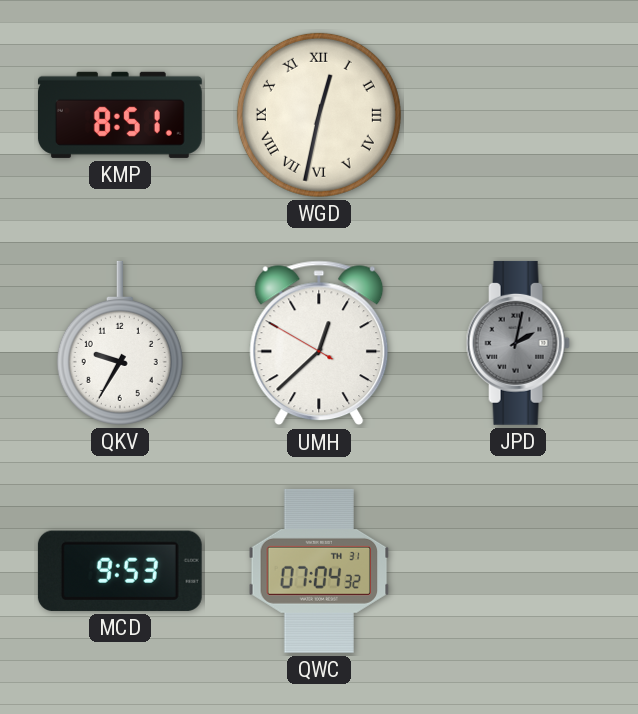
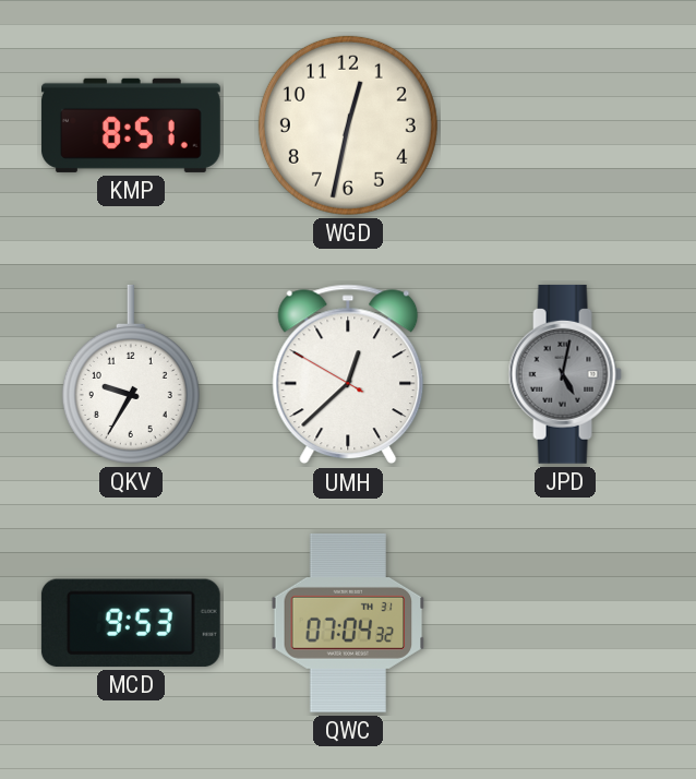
WGD numerals: Roman -> Arabic
JPD: 2:02 -> 5:02
